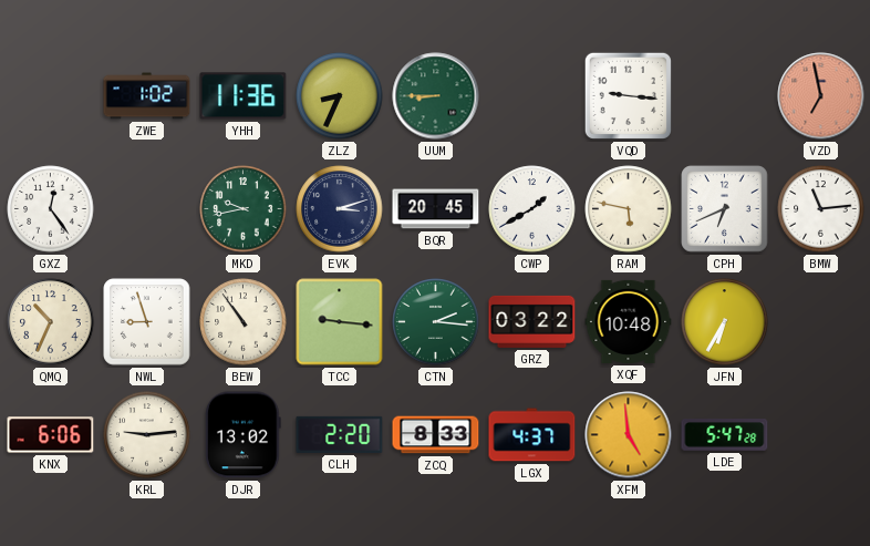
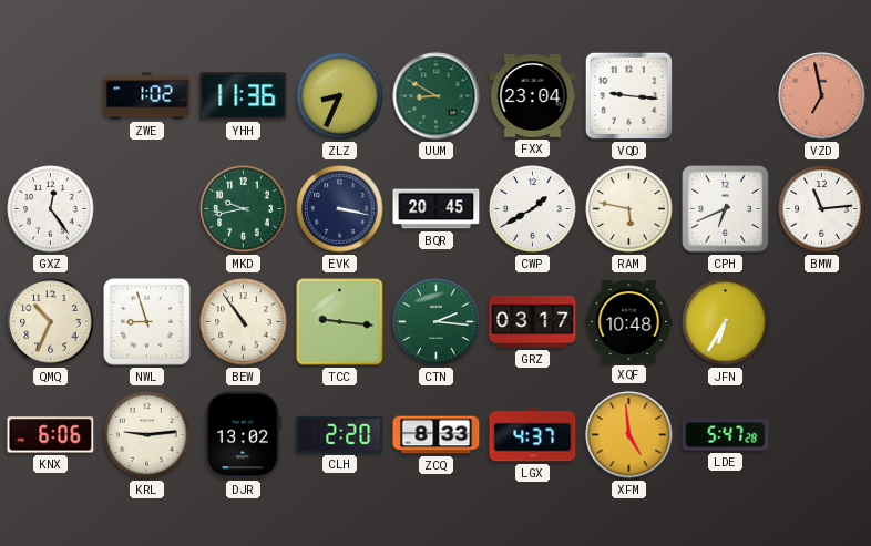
UUM: 8:45 -> 8:50
FXX: none -> 23:04
EVK: 3:12 -> 3:17
GRZ: 03:22 -> 03:17
